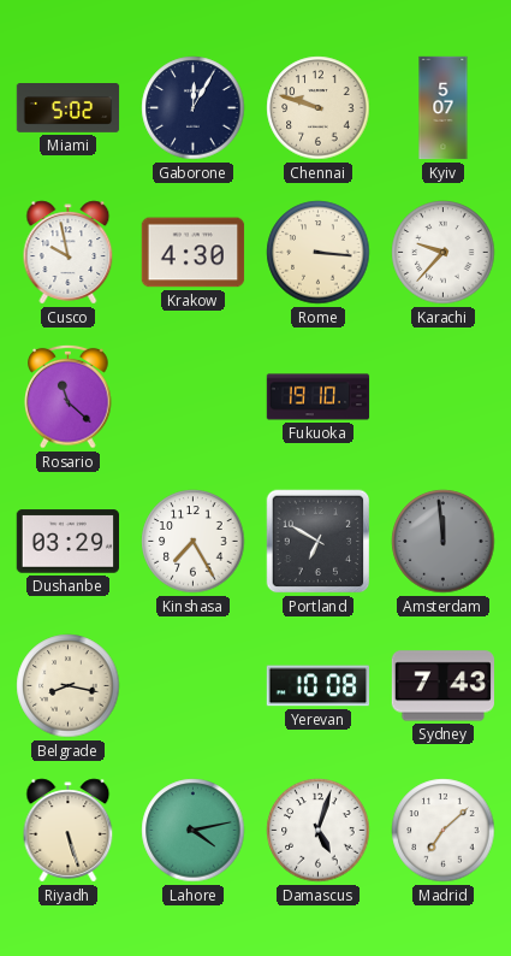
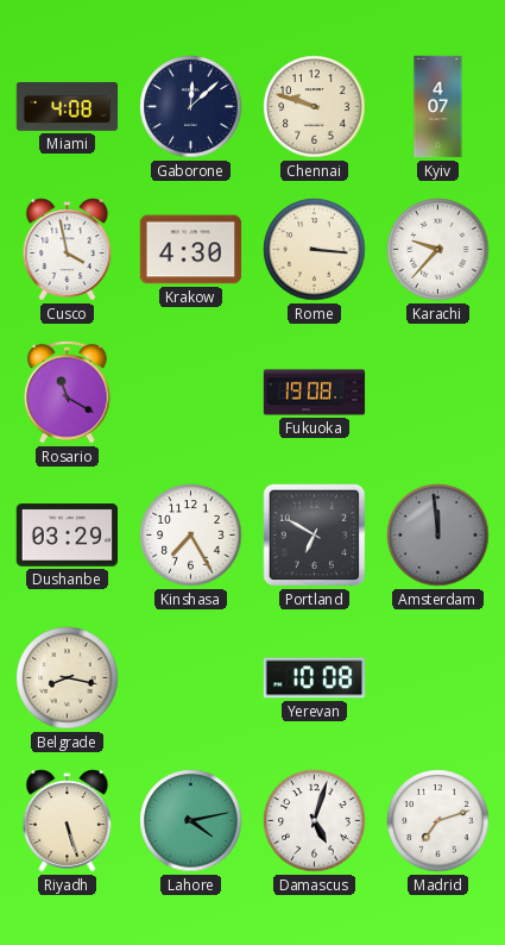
Miami: 5:02 -> 4:08
Gaborone: 12:05 -> 12:08
Kyiv: 5:07 -> 4:07
Cusco: 9:58 -> 3:58
Rosario: 11:22 -> 11:20
Fukuoka: 19:10 -> 19:08
Sydney: 7:43 -> none
Madrid: 7:08 -> 7:12
